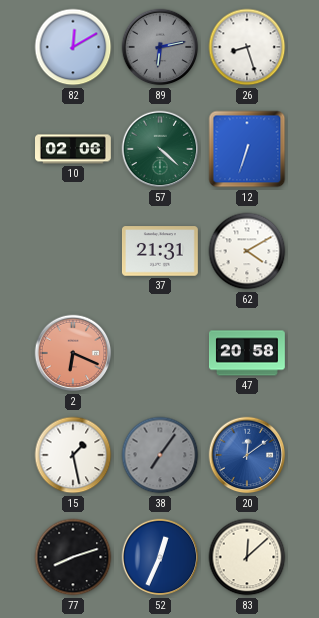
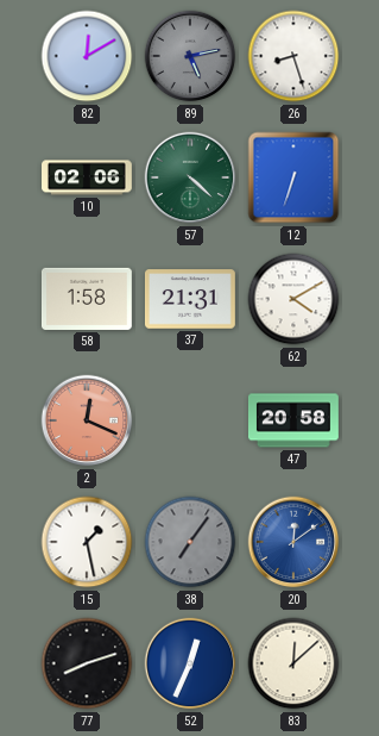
89: 6:13 -> 5:13
58: none -> 1:58
2: 6:19 -> 12:19
